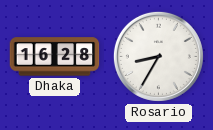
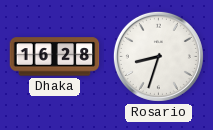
Rosario: 8:35 -> 8:33
